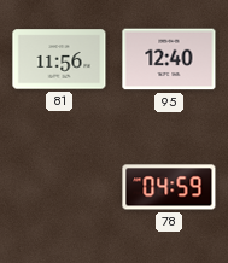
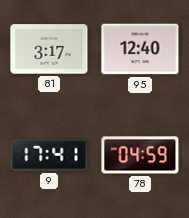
81: 11:56 -> 3:17
9: none -> 17:41
